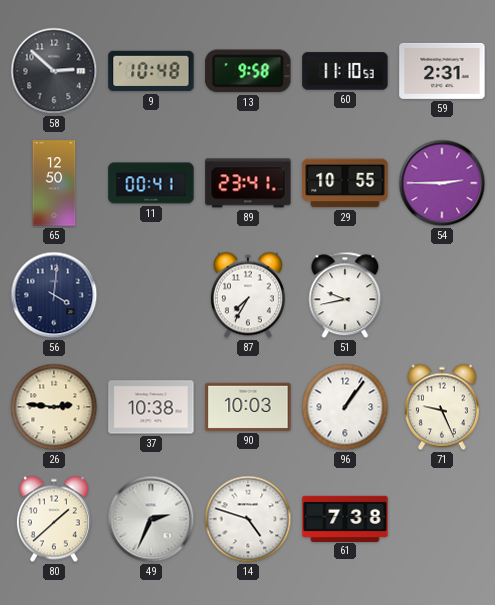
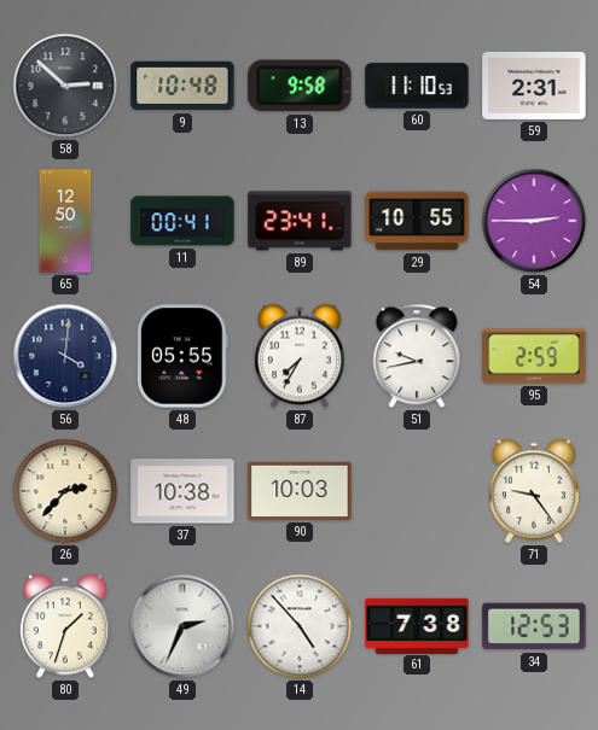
48: none -> 05:55
95: none -> 2:59
26: 2:46 -> 2:37
96: 1:06 -> none
71: 9:26 -> 9:24
80: 1:38 -> 1:33
14: 4:48 -> 4:53
34: none -> 12:53
